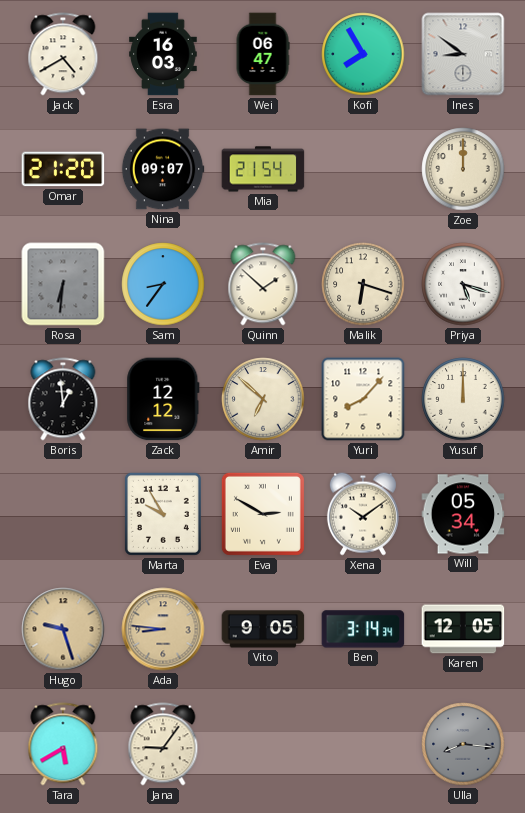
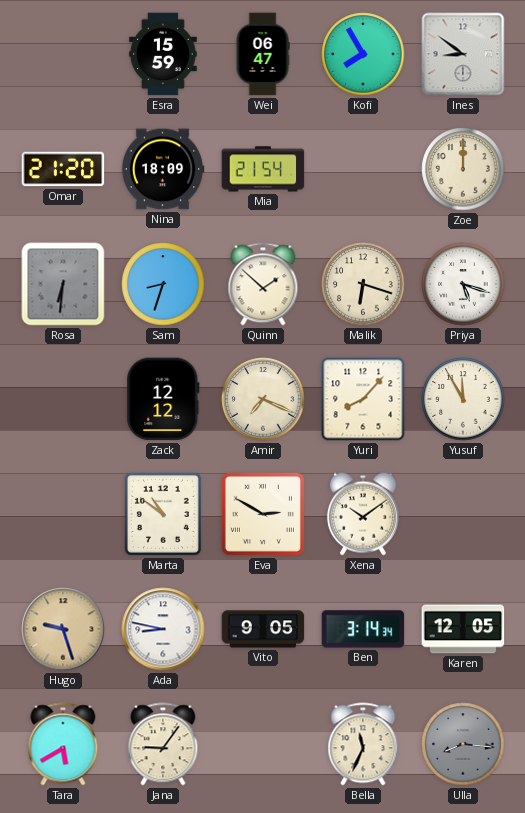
Jack: 4:40 -> none
Esra: 16:03 -> 15:59
Nina: 09:07 -> 18:09
Sam: 8:36 -> 8:33
Boris: 12:59 -> none
Amir: 6:52 -> 7:19
Yusuf: 12:00 -> 11:55
Marta: 9:55 -> 10:51
Will: 05:34 -> none
Ada: 8:46 -> 8:47
Ada dial: champagne -> white
Bella: none -> 11:34
